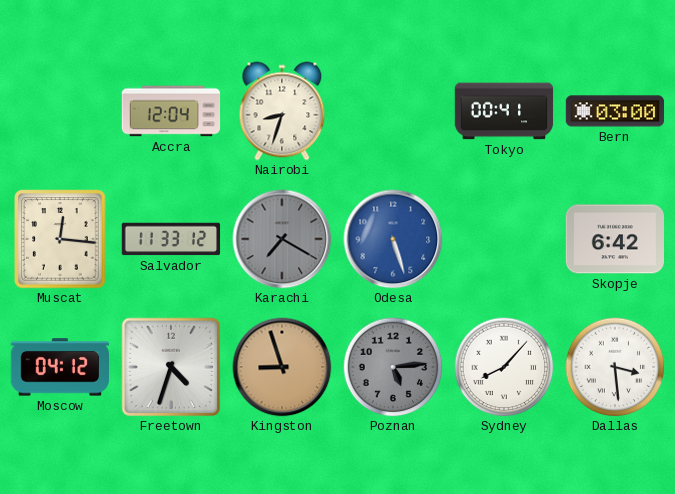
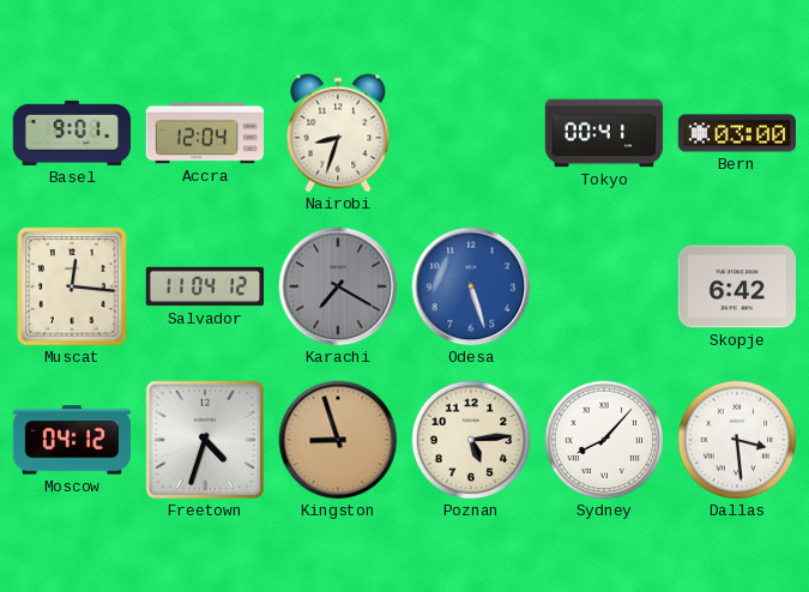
Basel: none -> 9:01
Salvador: 11:33 -> 11:04
Poznan dial: grey -> cream
